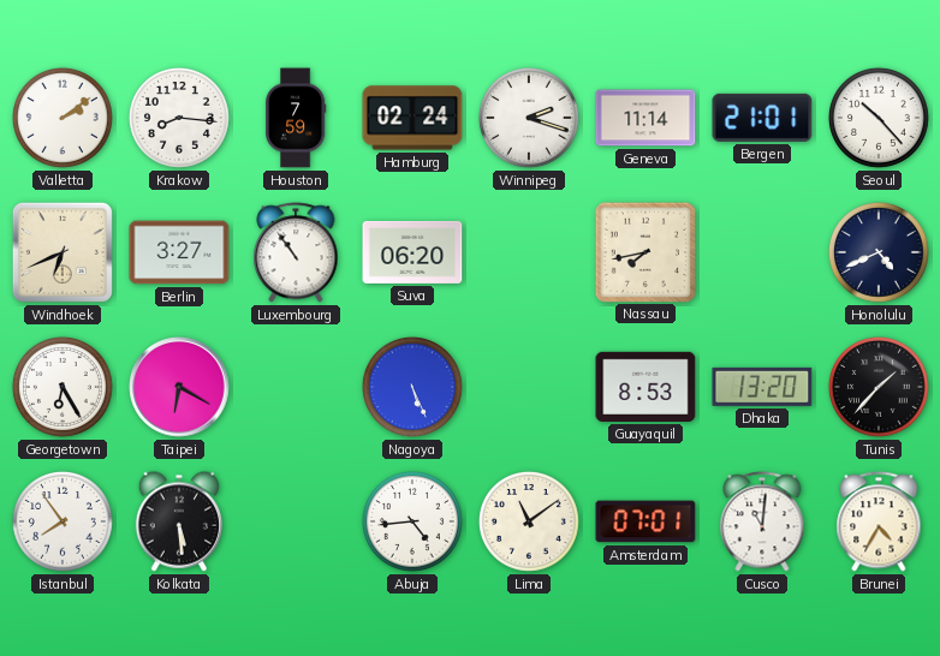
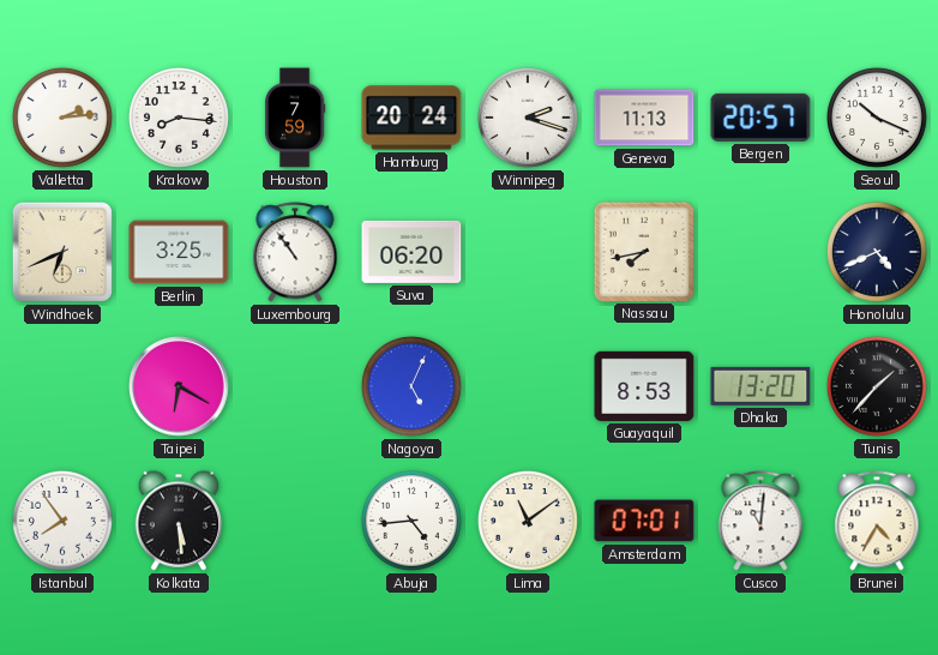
Valletta: 2:09 -> 2:14
Hamburg: 02:24 -> 20:24
Geneva: 11:14 -> 11:13
Bergen: 21:01 -> 20:57
Seoul: 10:23 -> 10:19
Berlin: 3:27 -> 3:25
Georgetown: 6:25 -> none
Nagoya: 5:26 -> 5:04
